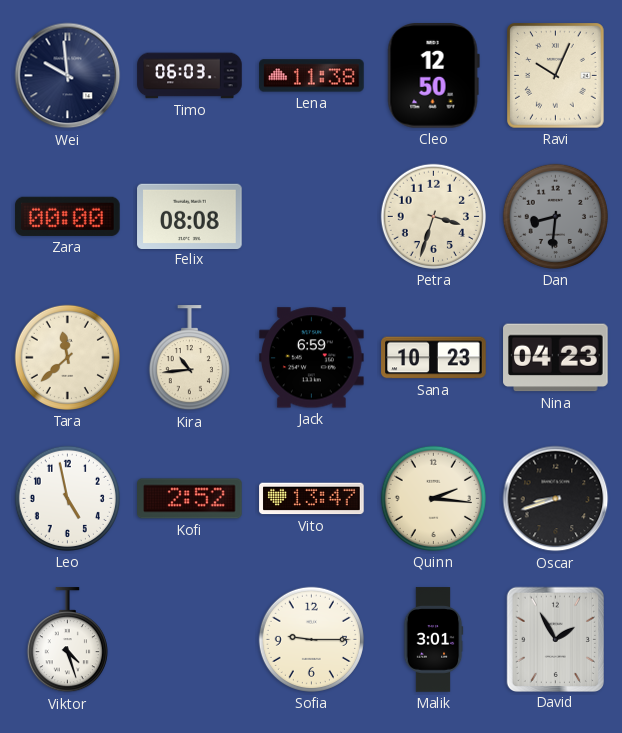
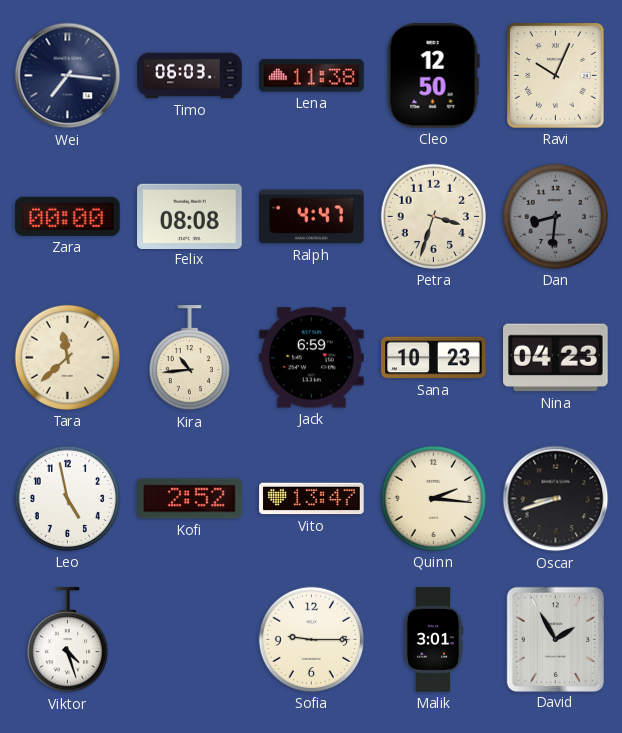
Wei: 9:59 -> 7:16
Ralph: none -> 4:47
